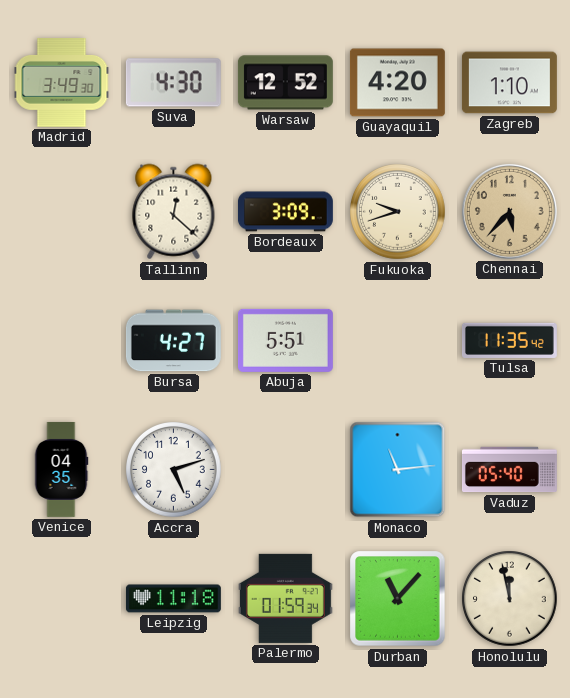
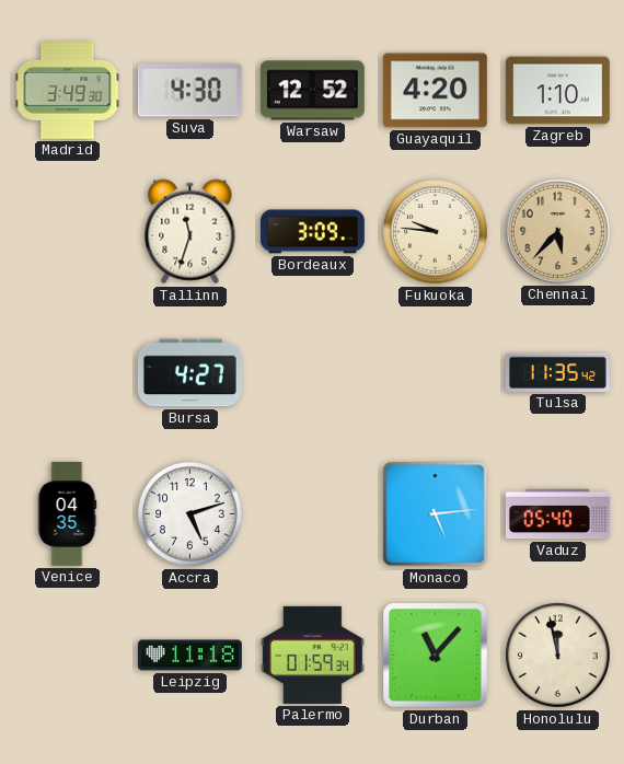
Tallinn: 12:22 -> 11:33
Fukuoka: 9:42 -> 9:46
Abuja: 5:51 -> none
Monaco: 11:14 -> 5:14
